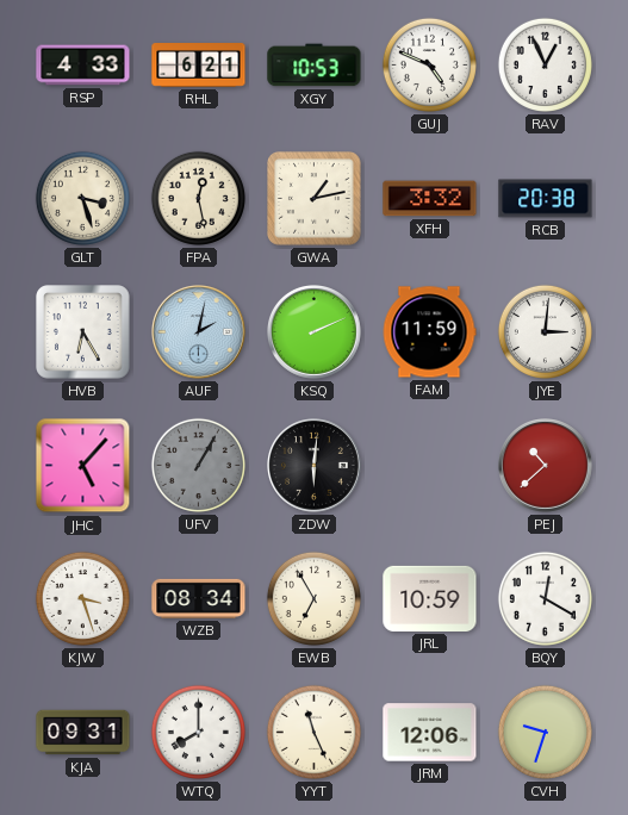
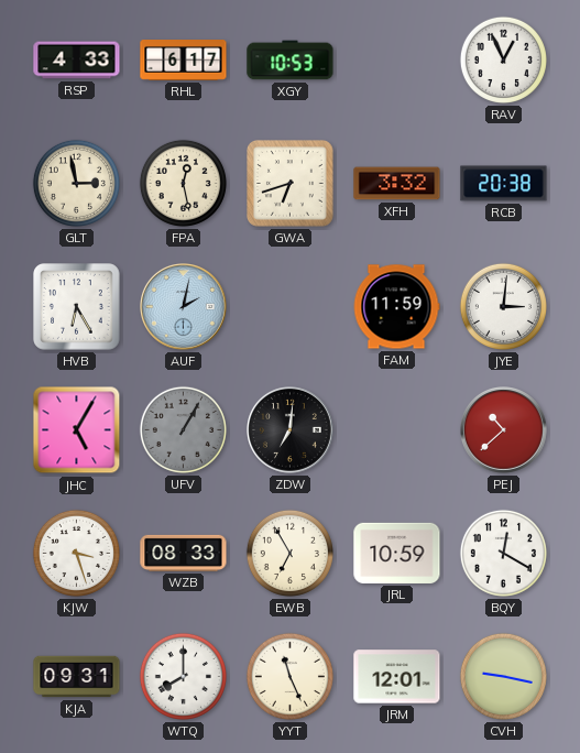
RHL: 6:21 -> 6:17
GUJ: 4:49 -> none
GLT: 3:27 -> 2:58
GWA: 1:13 -> 6:42
KSQ: 2:11 -> none
JHC: 5:07 -> 5:05
ZDW: 6:01 -> 7:01
WZB: 08:34 -> 08:33
JRM: 12:06 -> 12:01
CVH: 9:33 -> 9:17
